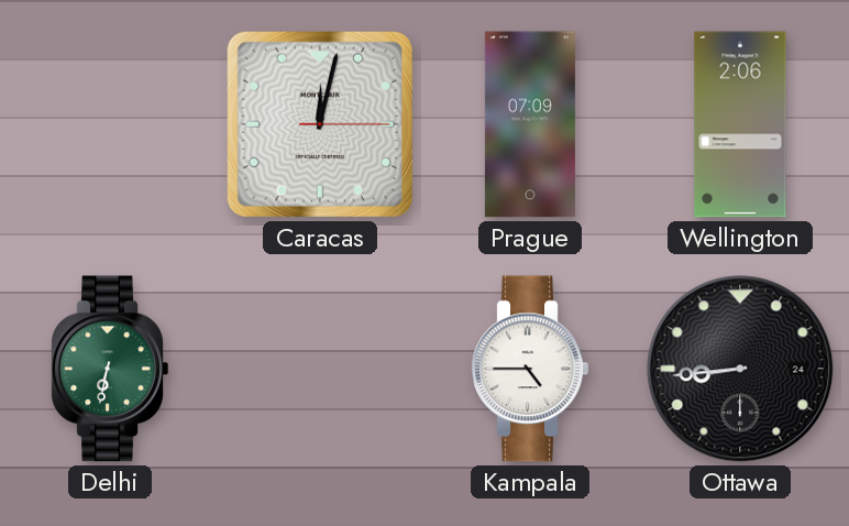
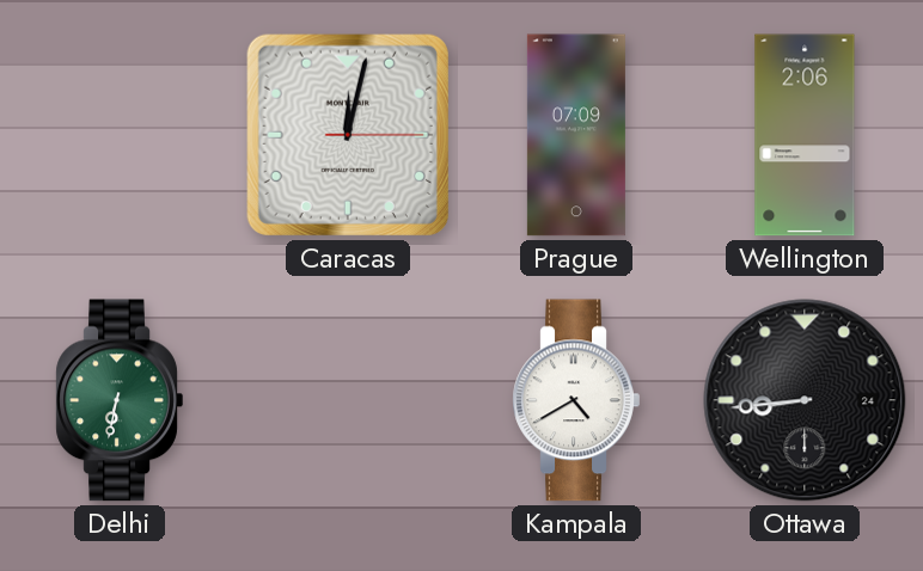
Kampala: 4:45 -> 4:40
